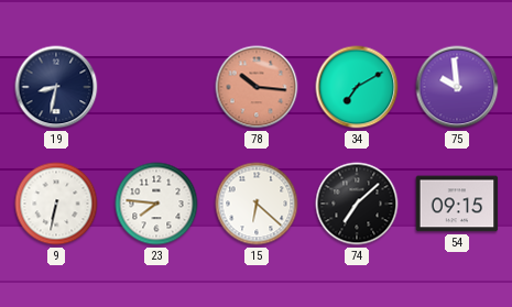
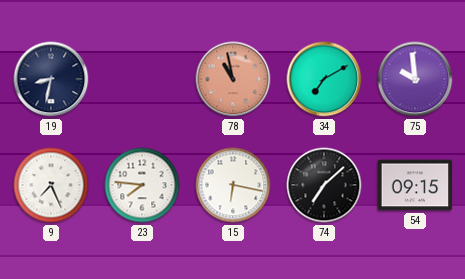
78: 10:16 -> 10:58
9: 6:32 -> 7:26
15: 6:22 -> 6:17
